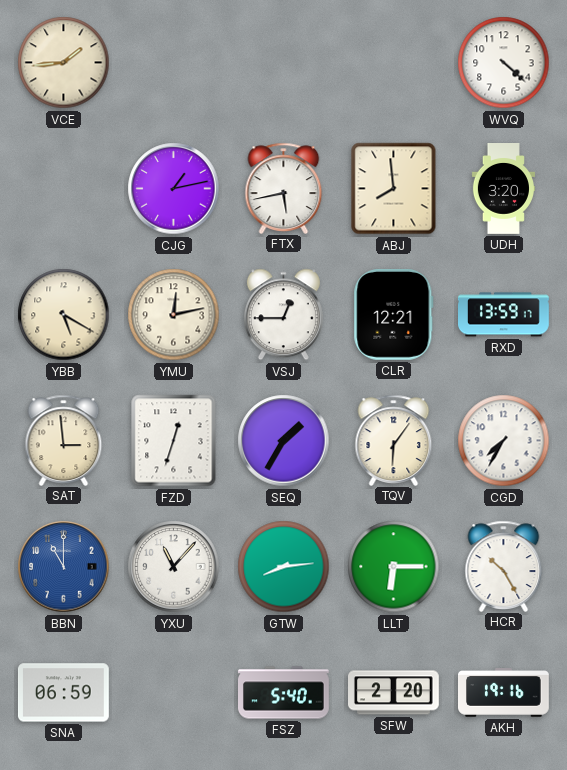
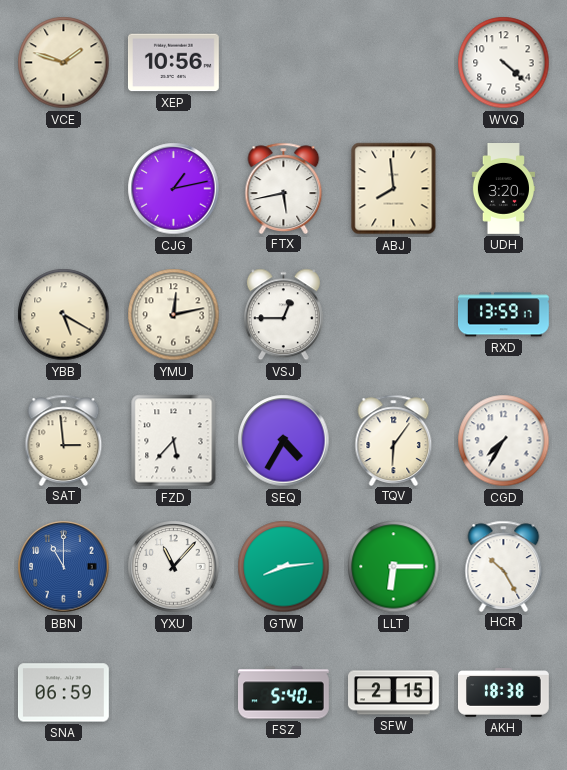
VCE: 1:44 -> 1:48
XEP: none -> 10:56
CLR: 12:21 -> none
FZD: 12:33 -> 5:37
SEQ: 1:35 -> 4:35
SFW: 2:20 -> 2:15
AKH: 19:16 -> 18:38
